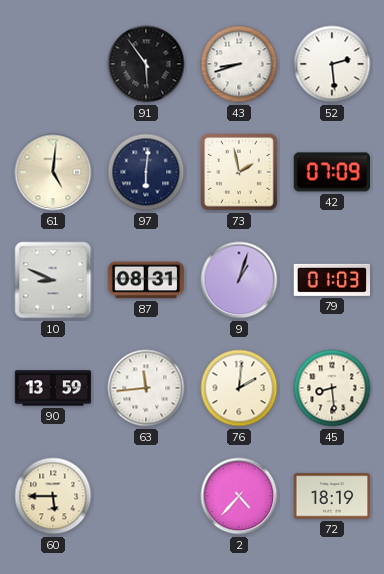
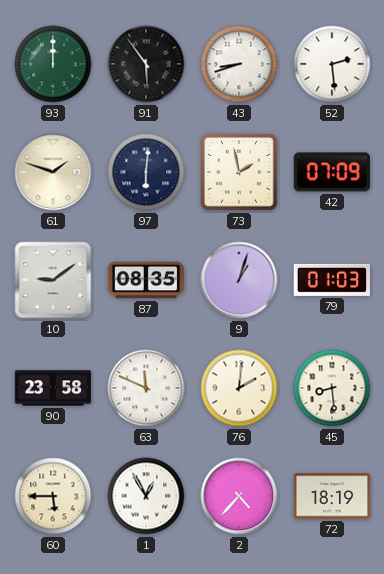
93: none -> 12:00
61: 5:01 -> 1:48
10: 8:49 -> 9:09
87: 08:31 -> 08:35
90: 13:59 -> 23:58
63: 11:44 -> 11:49
1: none -> 12:55
